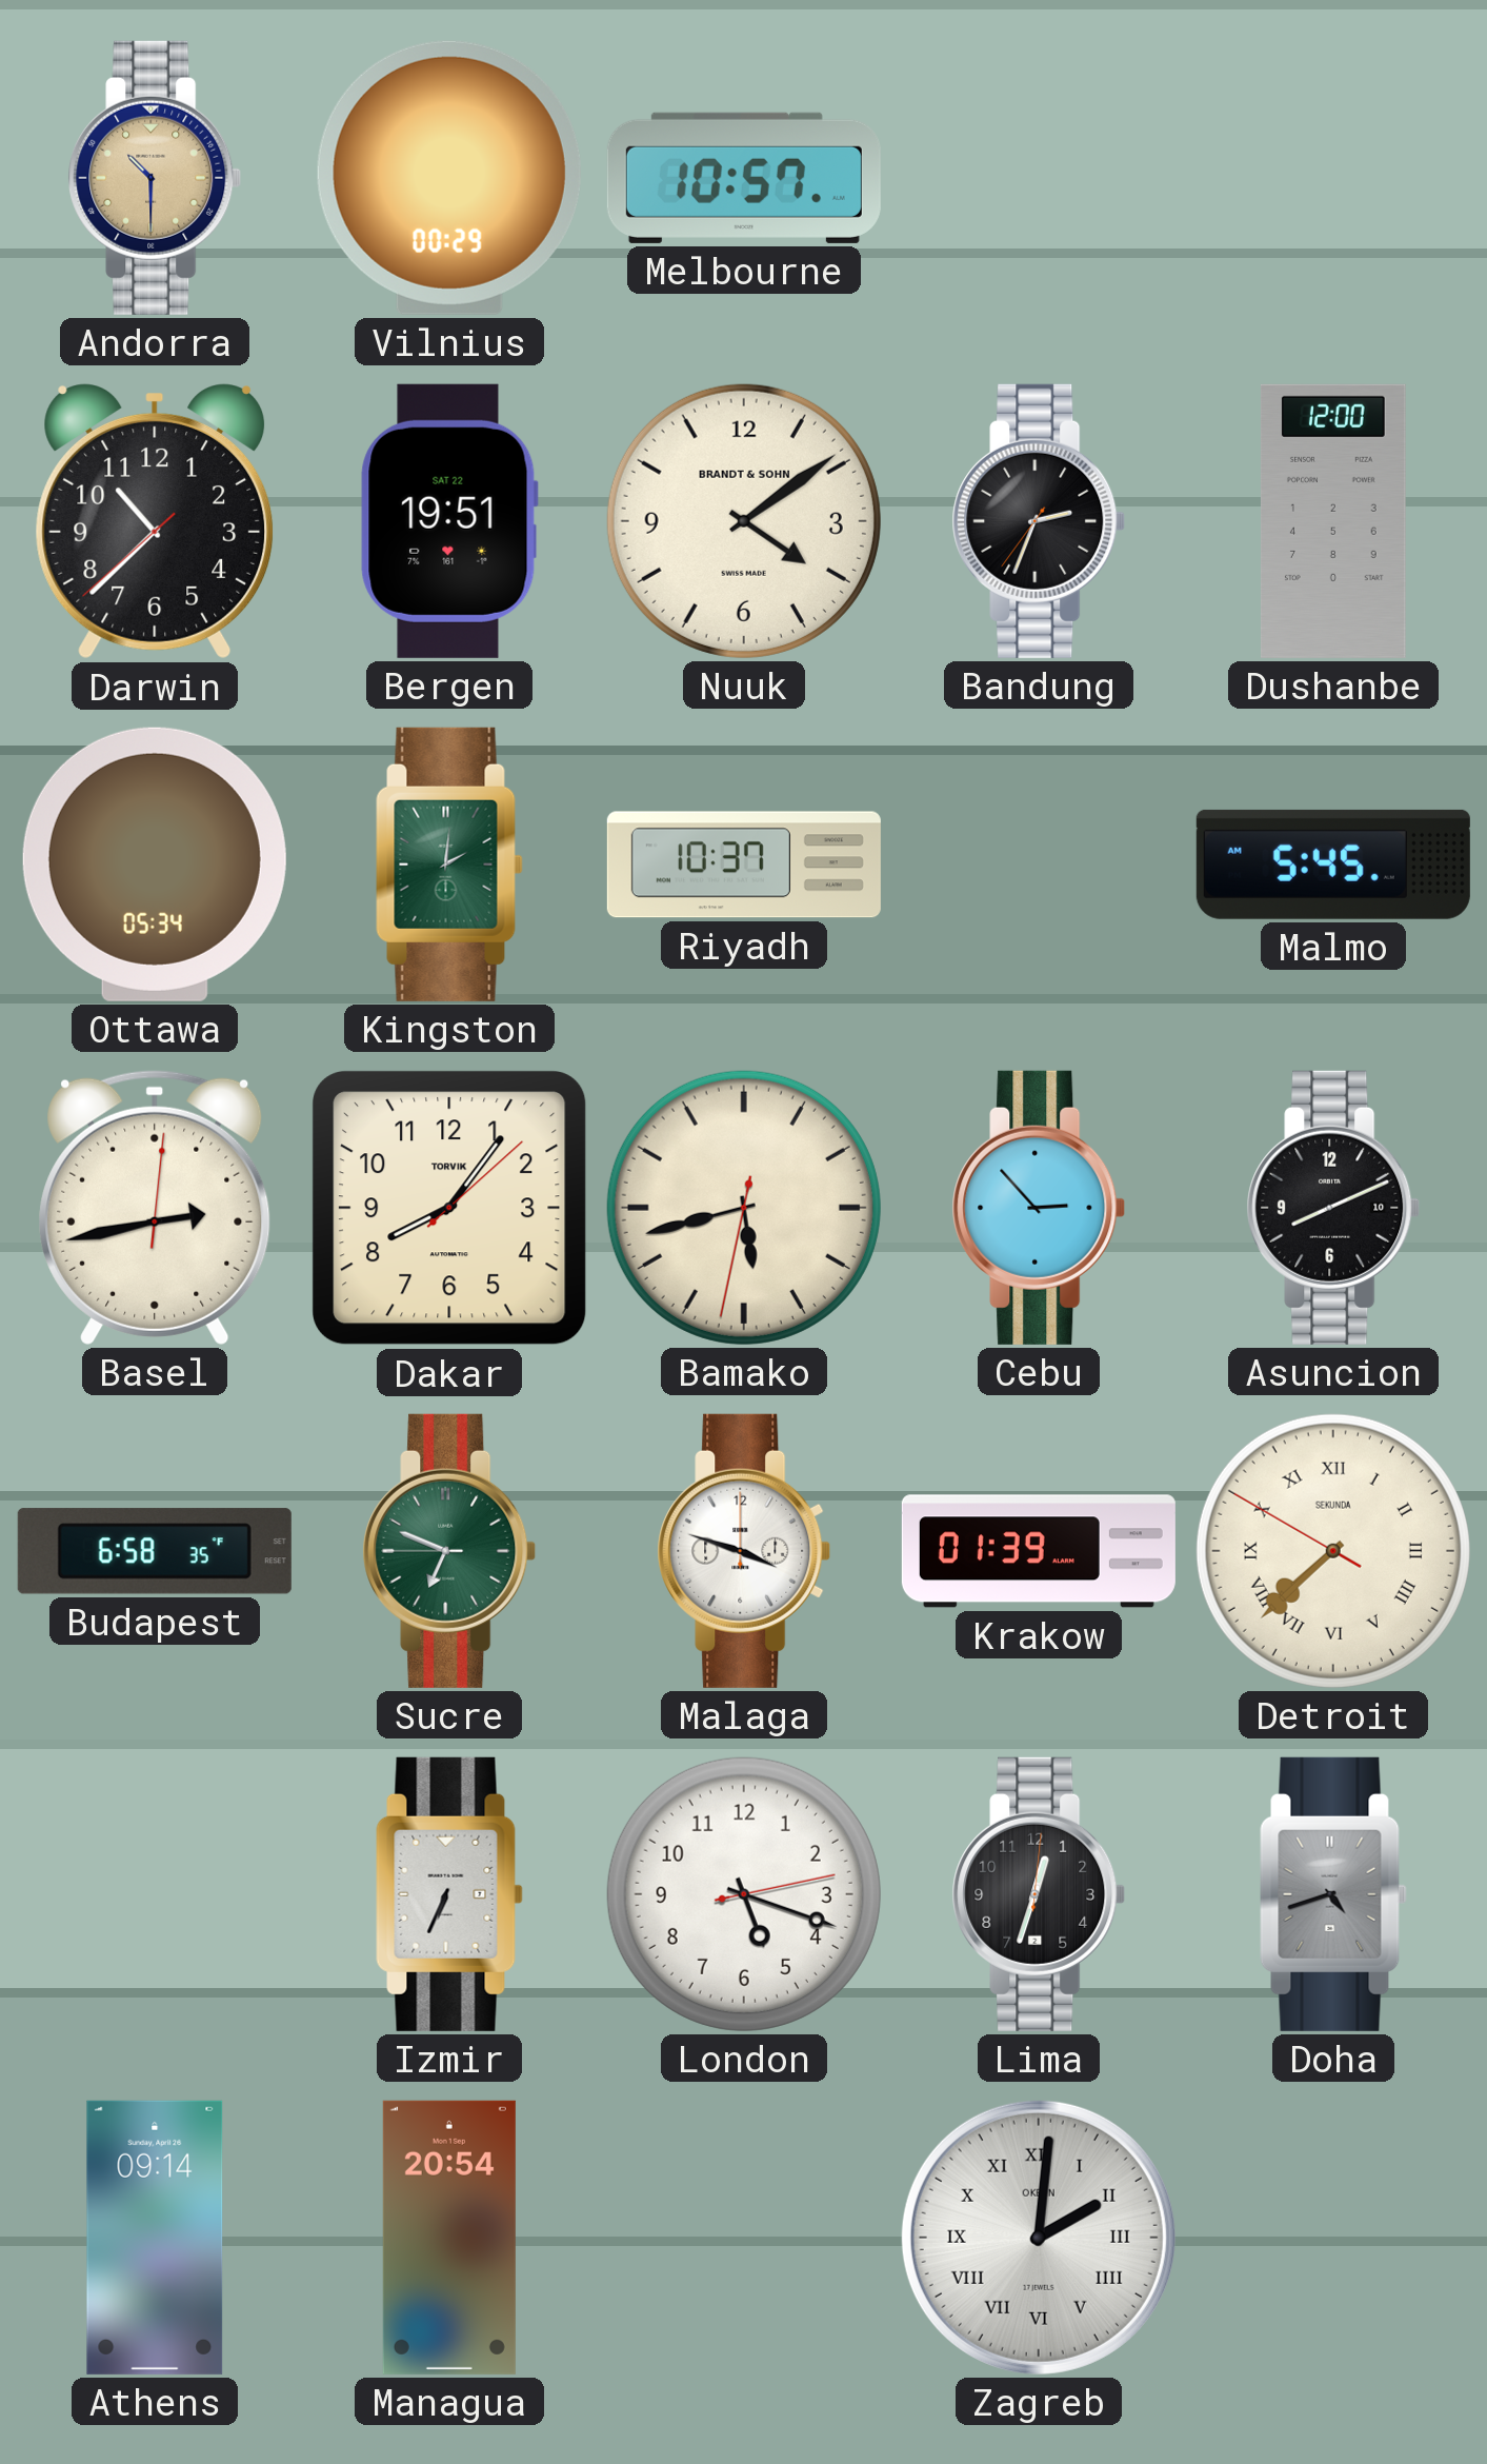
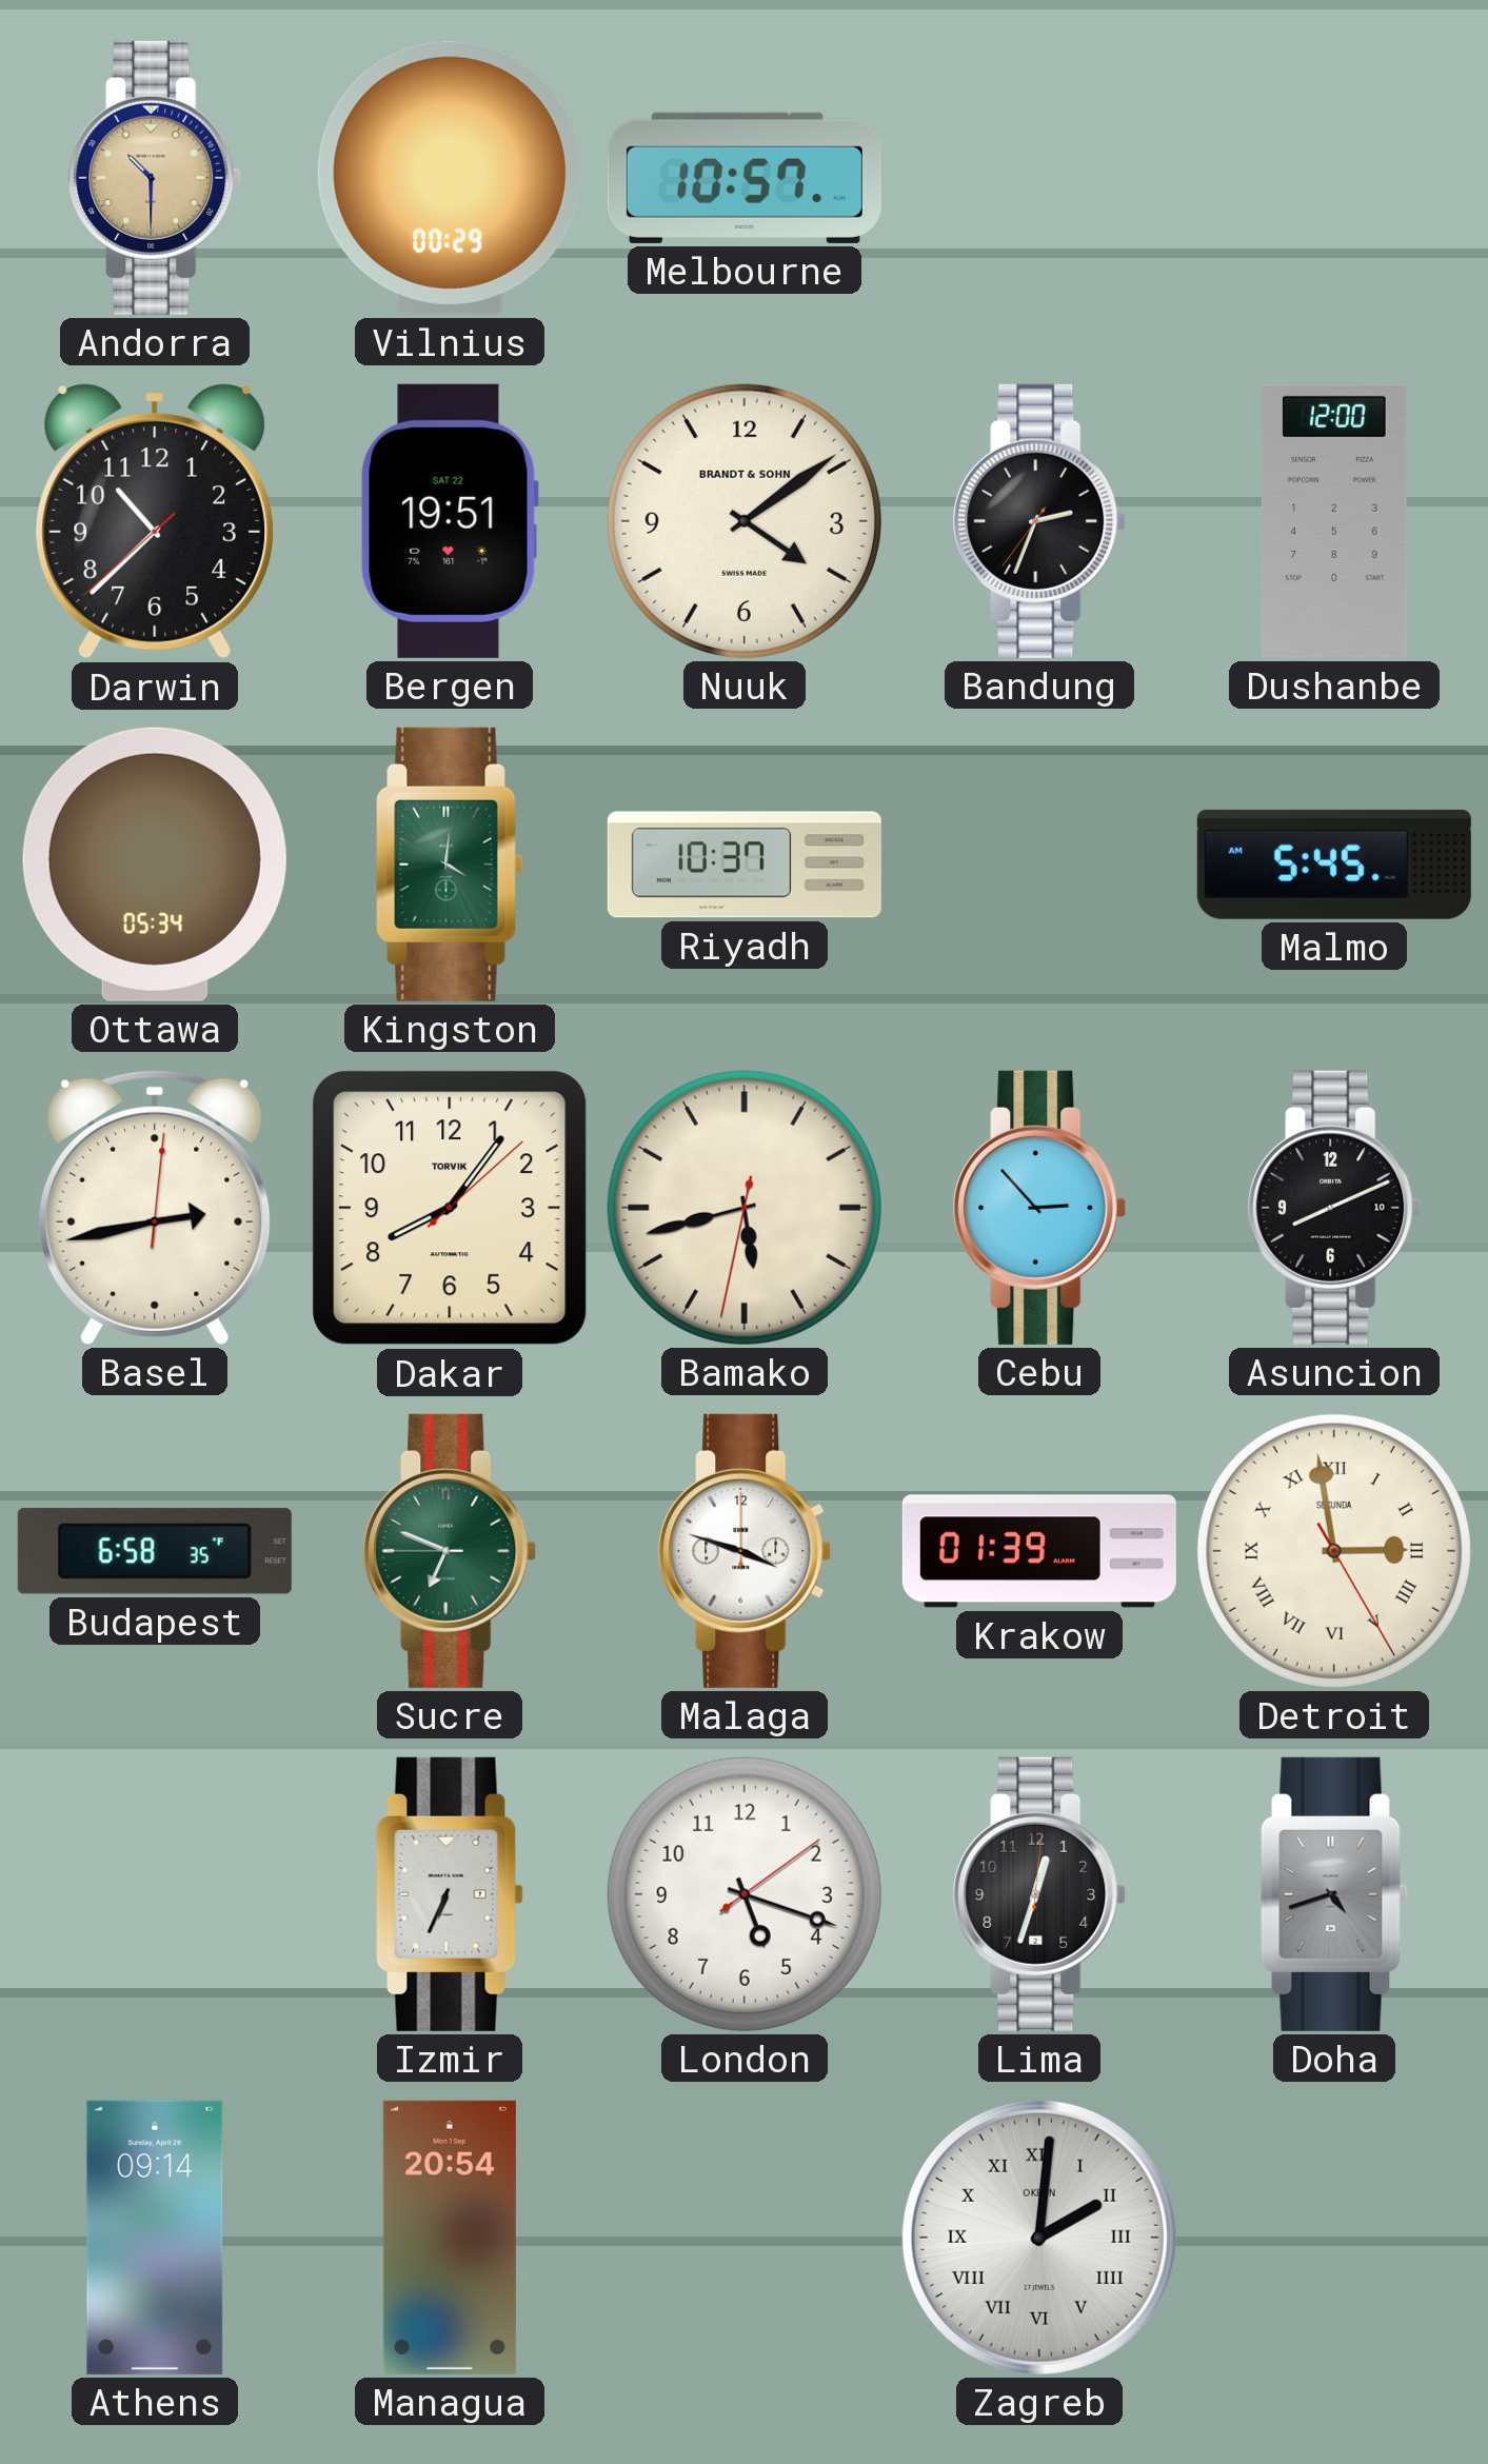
Kingston: 2:01 -> 4:01
Detroit: 7:37 -> 2:58
London: 5:18:13 -> 5:18:09
